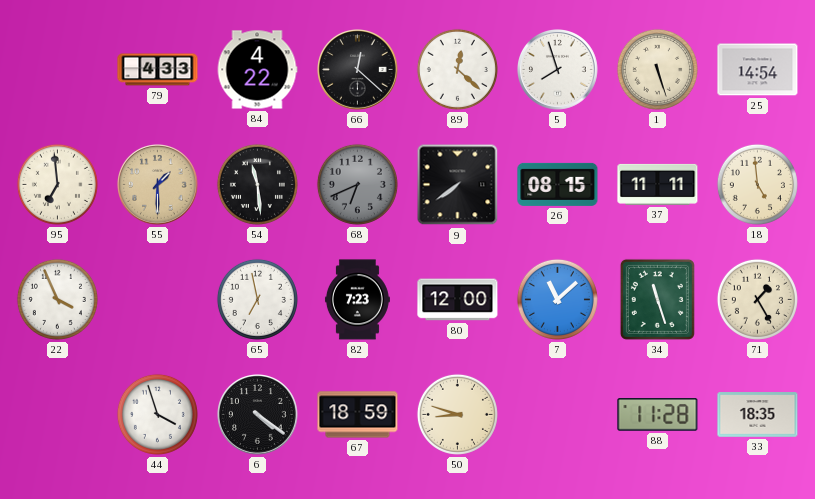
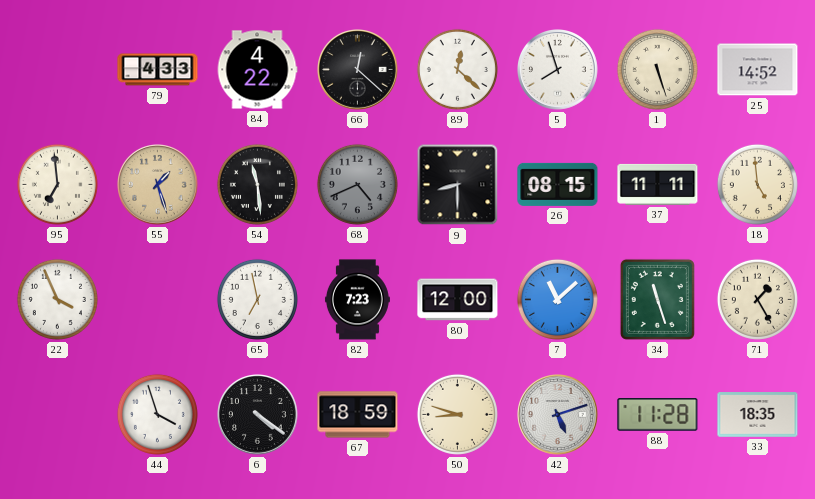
25: 14:54 -> 14:52
55: 1:30 -> 1:27
68: 6:41 -> 4:41
9: 7:39 -> 8:30
42: none -> 5:12
